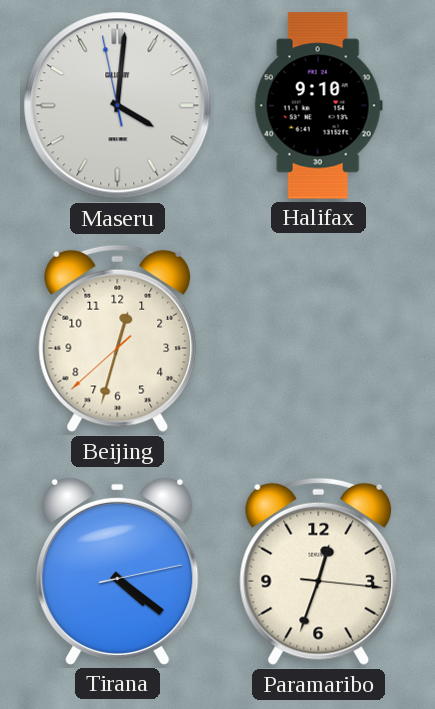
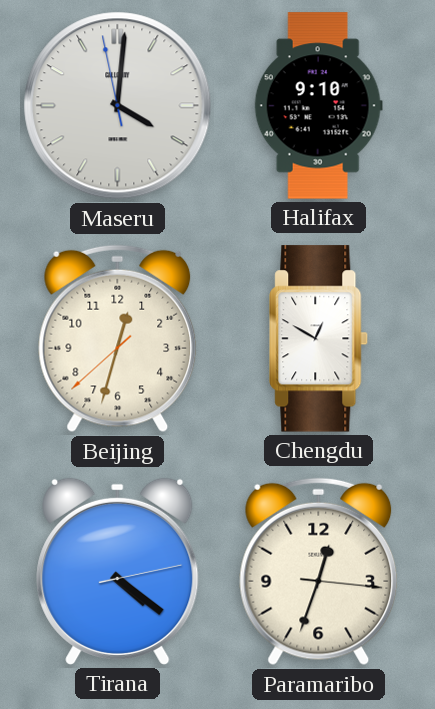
Chengdu: none -> 12:50
